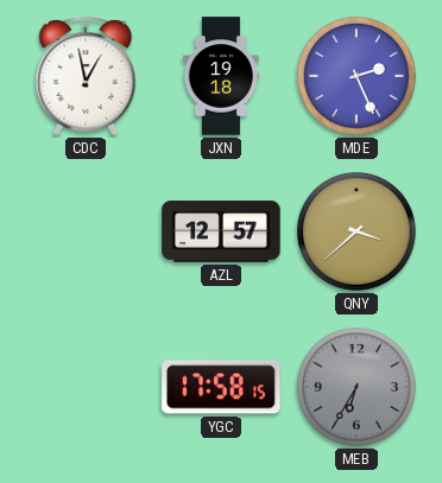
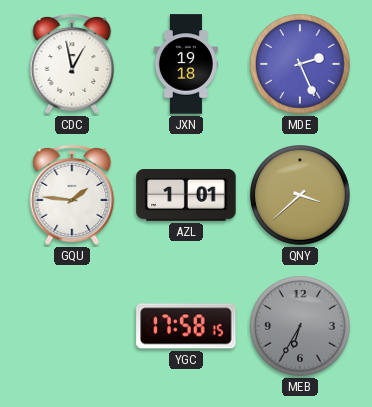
GQU: none -> 1:46
AZL: 12:57 -> 1:01
